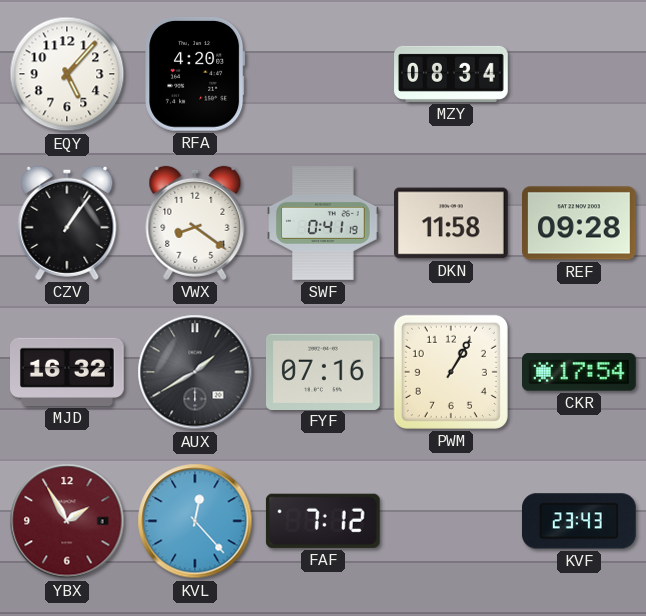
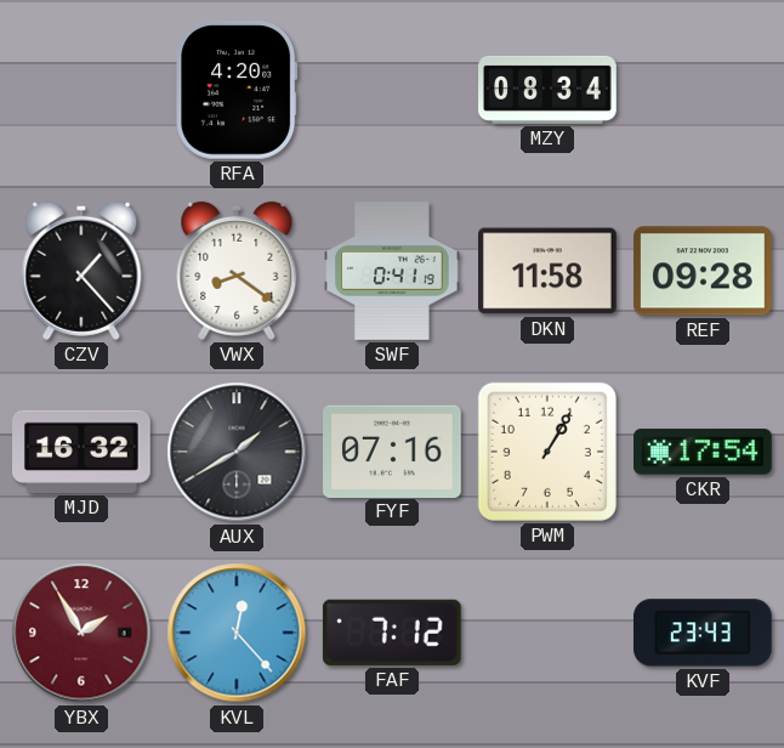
EQY: 5:07 -> none
CZV: 1:06 -> 1:23
